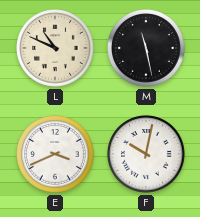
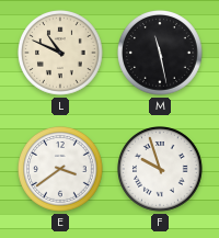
E: 3:41 -> 3:39
F: 10:02 -> 9:57
